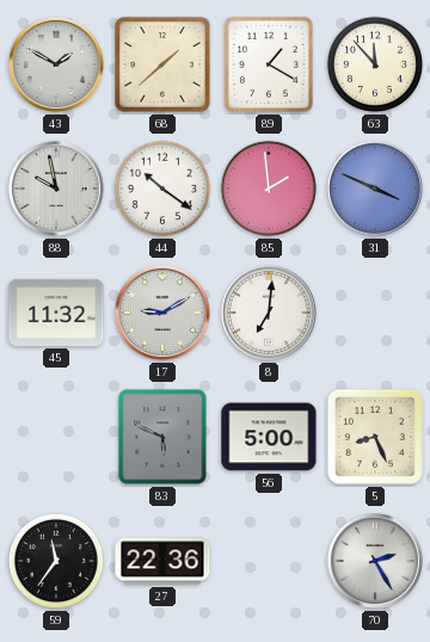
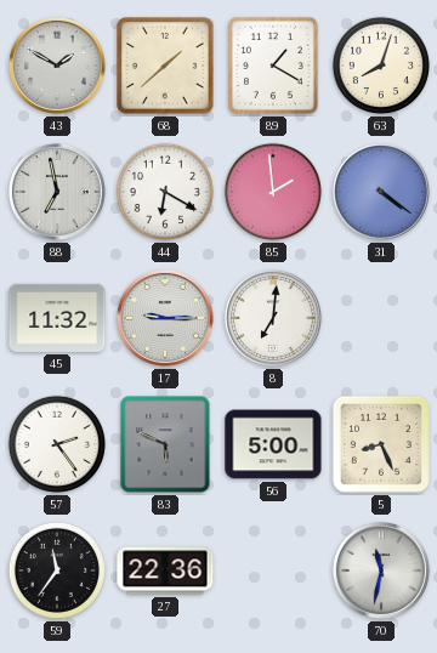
63: 11:53 -> 8:03
88: 9:58 -> 6:58
44: 10:21 -> 6:20
31: 3:49 -> 4:21
17: 9:10 -> 9:15
57: none -> 2:24
70: 2:25 -> 11:32
